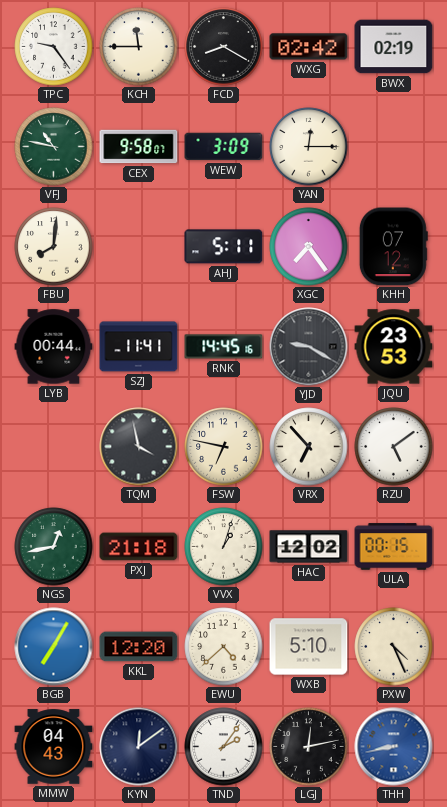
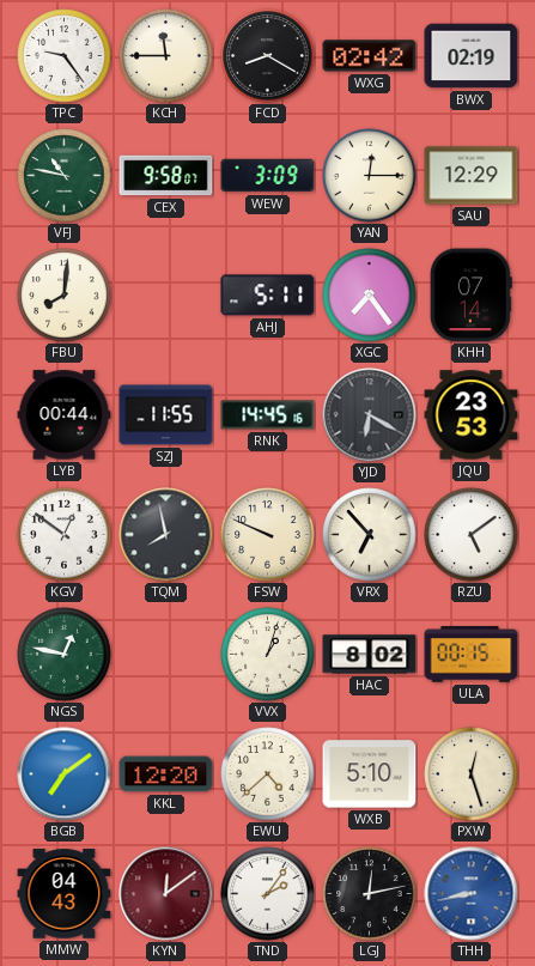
SAU: none -> 12:29
KHH: 07:12 -> 07:14
SZJ: 11:41 -> 11:55
YJD: 9:20 -> 6:20
KGV: none -> 12:51
TQM: 3:58 -> 7:58
FSW: 6:47 -> 9:49
NGS: 12:43 -> 12:47
PXJ: 21:18 -> none
HAC: 12:02 -> 8:02
BGB: 7:05 -> 7:09
PXW: 4:26 -> 12:27
KYN dial: navy -> burgundy
